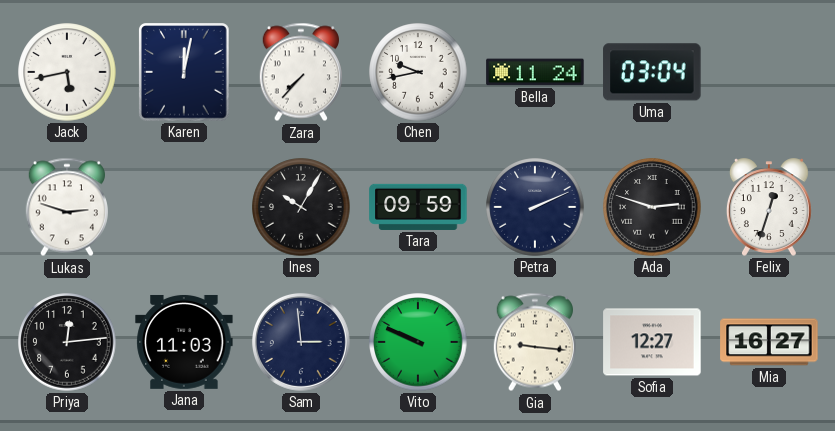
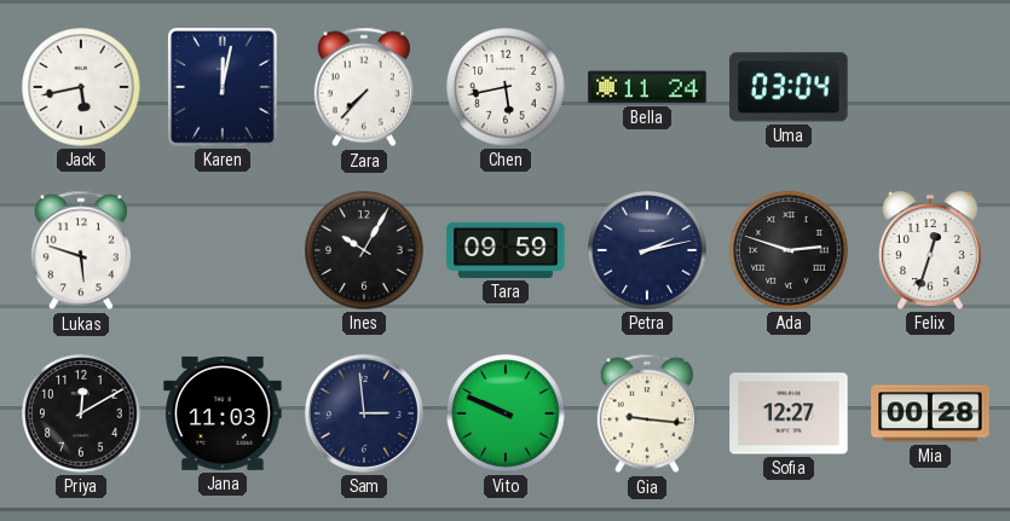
Chen: 9:43 -> 5:43
Lukas: 2:48 -> 5:48
Petra: 2:11 -> 2:13
Priya: 12:14 -> 12:10
Mia: 16:27 -> 00:28
